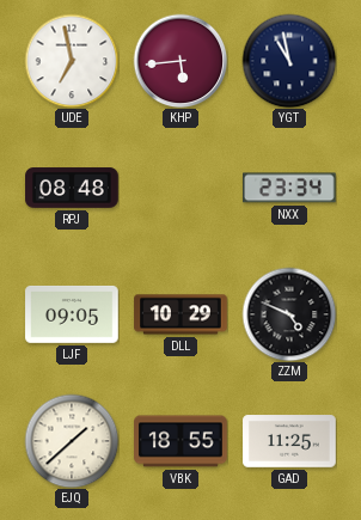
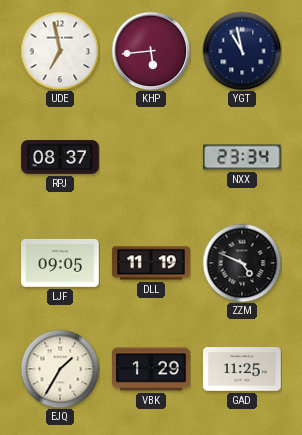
RPJ: 08:48 -> 08:37
DLL: 10:29 -> 11:19
EJQ: 1:38 -> 1:35
VBK: 18:55 -> 1:29
